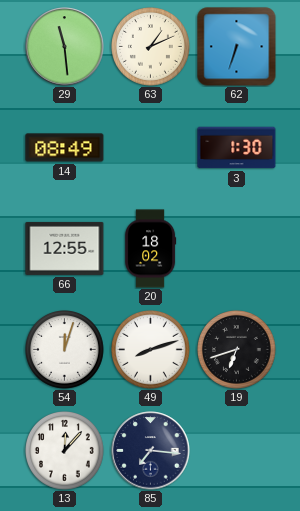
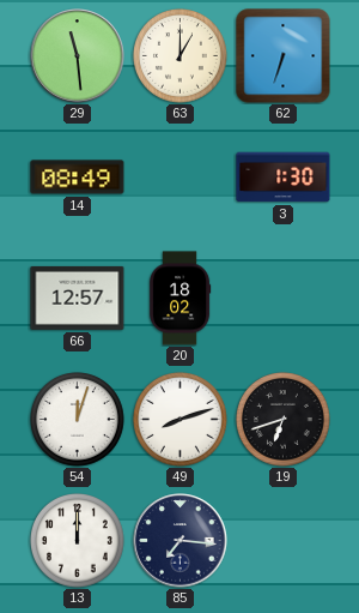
63: 1:11 -> 1:00
66: 12:55 -> 12:57
13: 12:07 -> 12:00
